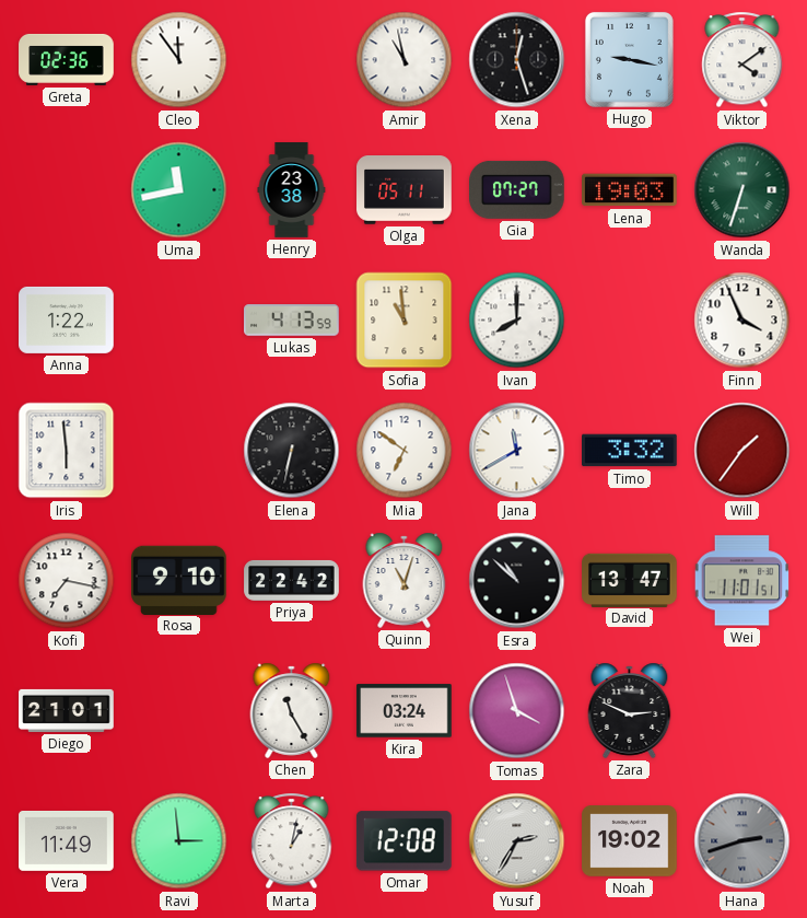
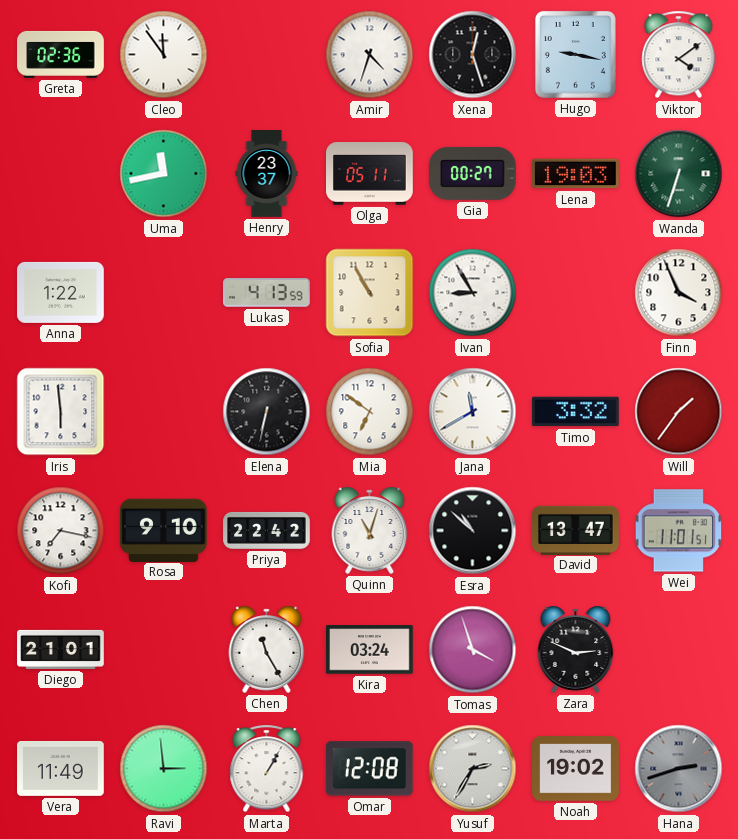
Amir: 10:58 -> 4:33
Henry: 23:38 -> 23:37
Gia: 07:27 -> 00:27
Sofia: 10:59 -> 10:55
Ivan: 8:00 -> 8:55
Marta: 1:02 -> 1:05
